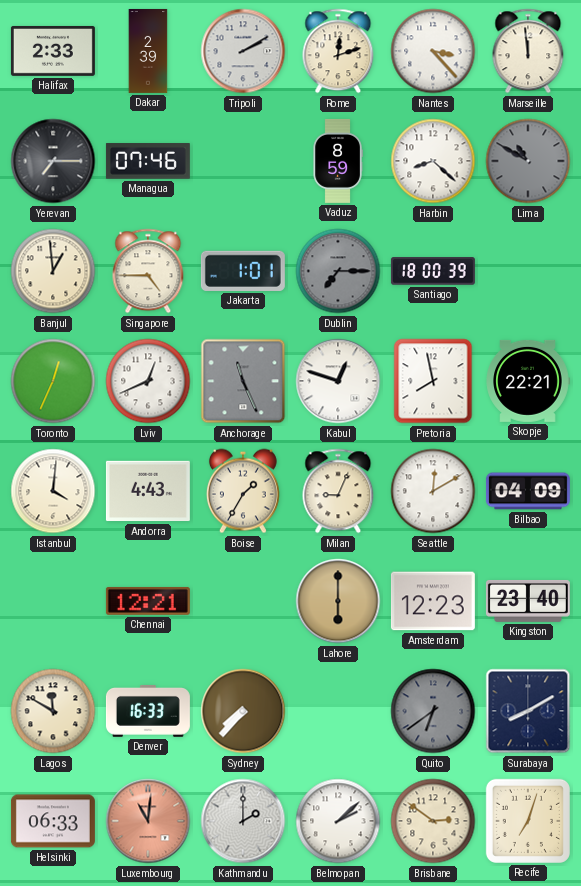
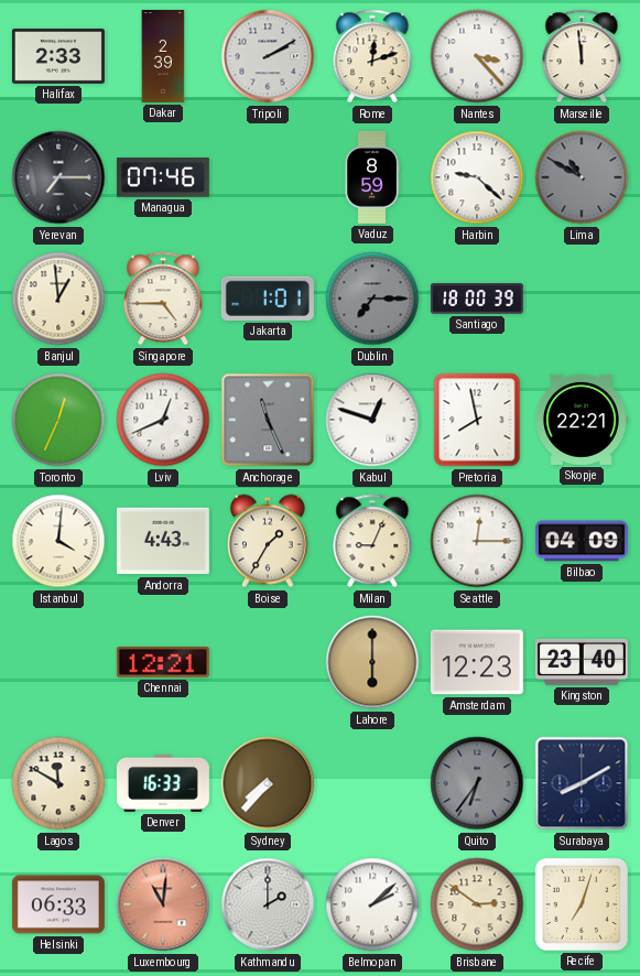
Harbin: 8:22 -> 9:22
Seattle: 12:10 -> 12:15
Quito: 6:39 -> 6:36
